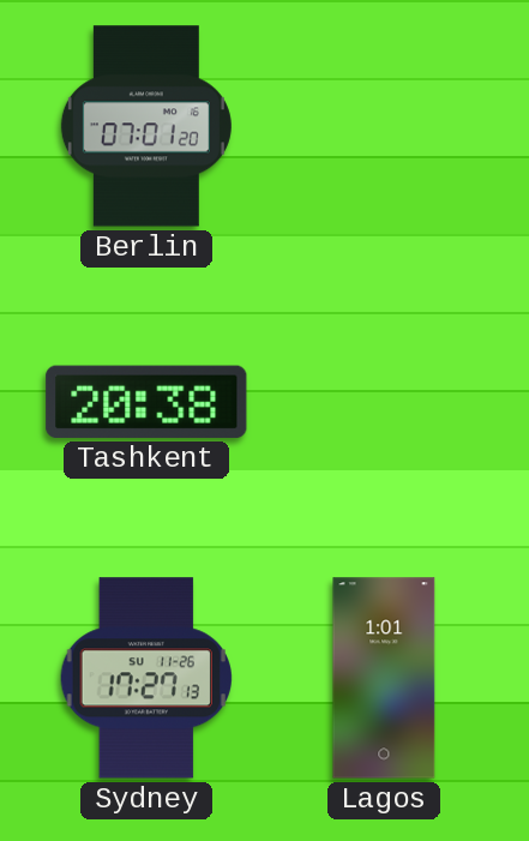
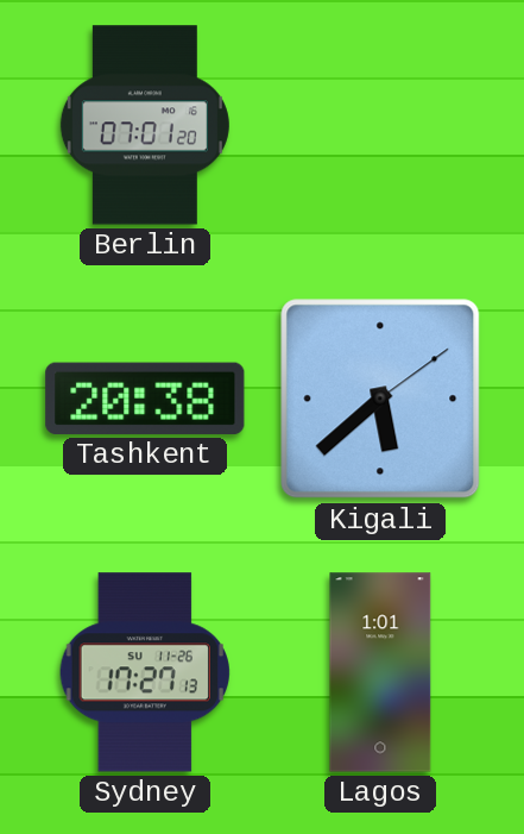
Kigali: none -> 5:38
